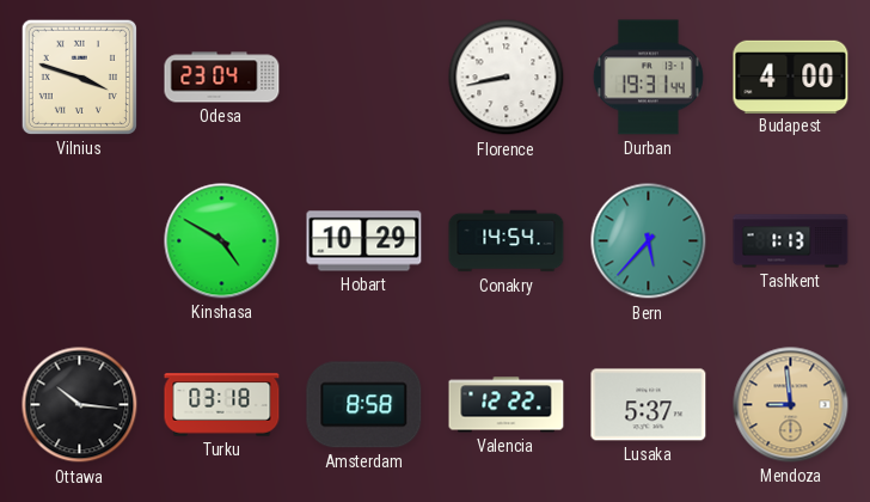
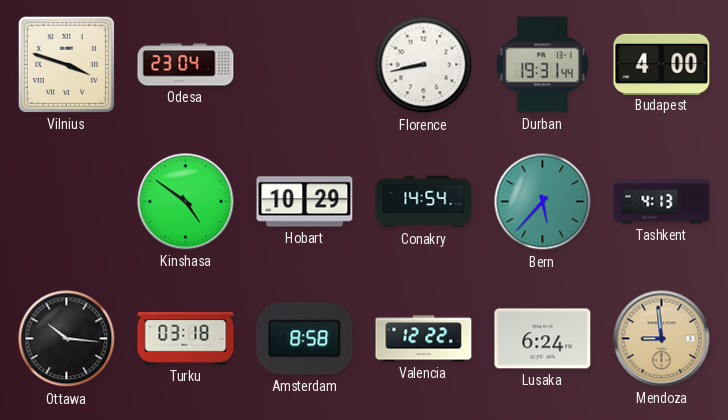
Kinshasa: 4:50 -> 4:51
Tashkent: 1:13 -> 4:13
Lusaka: 5:37 -> 6:24
